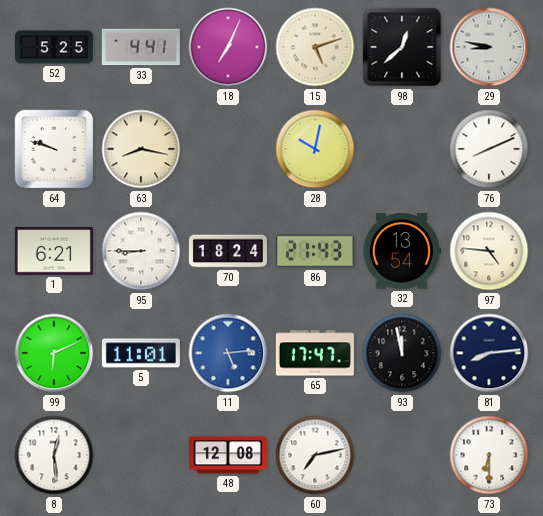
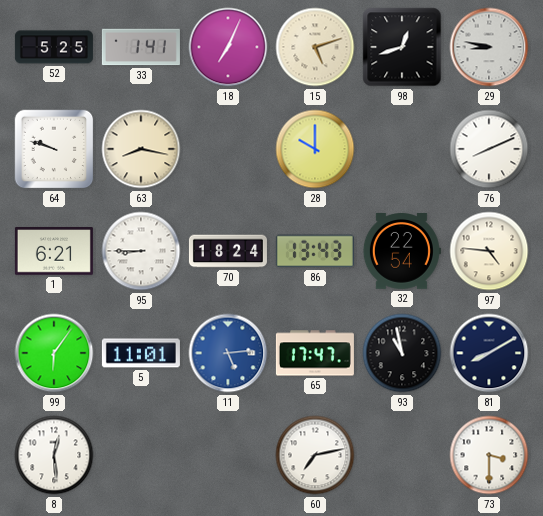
33: 4:41 -> 1:41
98: 12:38 -> 12:42
28: 10:02 -> 10:00
86: 21:43 -> 13:43
32: 13:54 -> 22:54
99: 6:11 -> 6:06
93: 11:58 -> 10:58
81: 8:14 -> 8:10
48: 12:08 -> none
73: 6:30 -> 3:30
